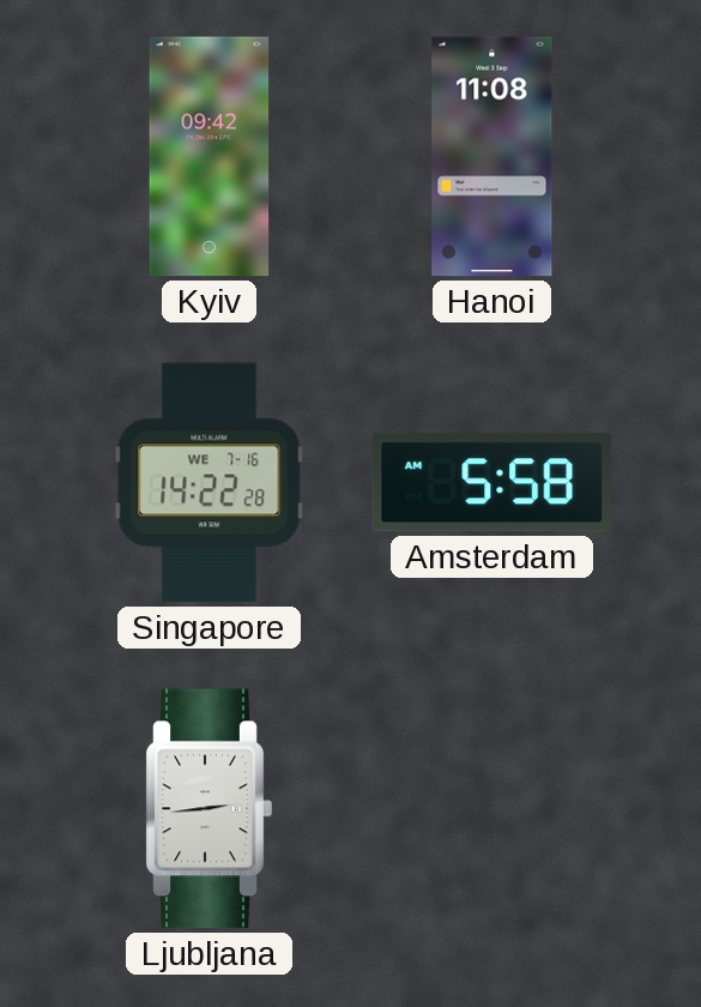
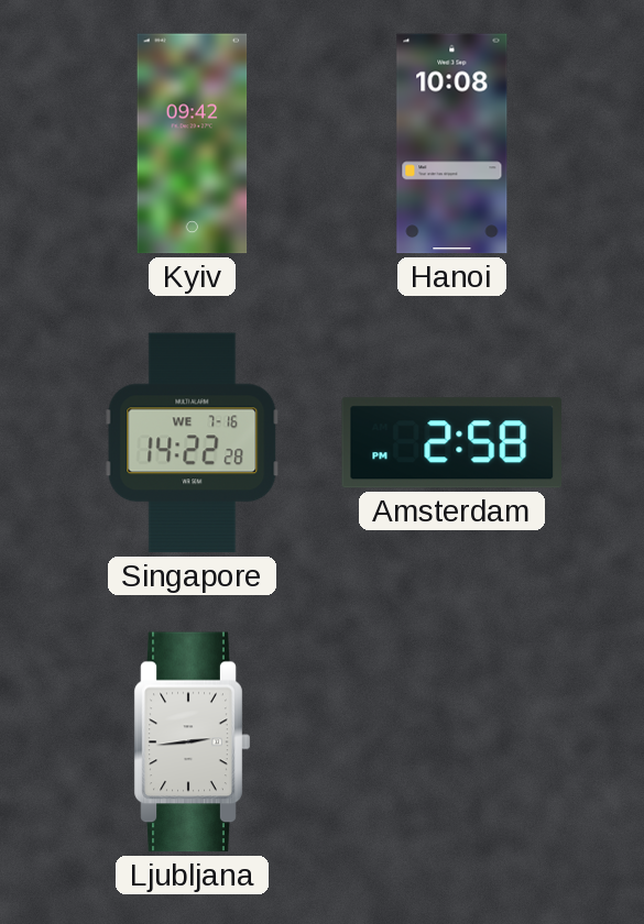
Hanoi: 11:08 -> 10:08
Amsterdam: 5:58 -> 2:58
